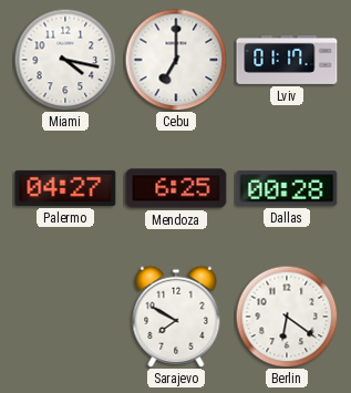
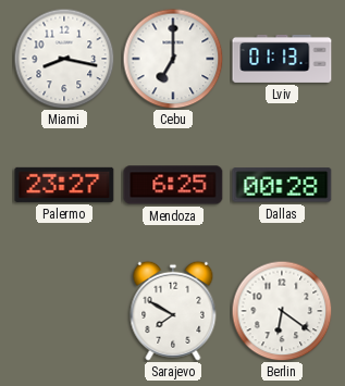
Miami: 4:17 -> 8:17
Lviv: 01:17 -> 01:13
Palermo: 04:27 -> 23:27
